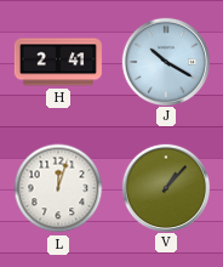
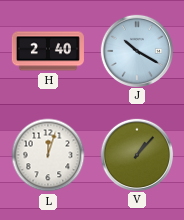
H: 2:41 -> 2:40
